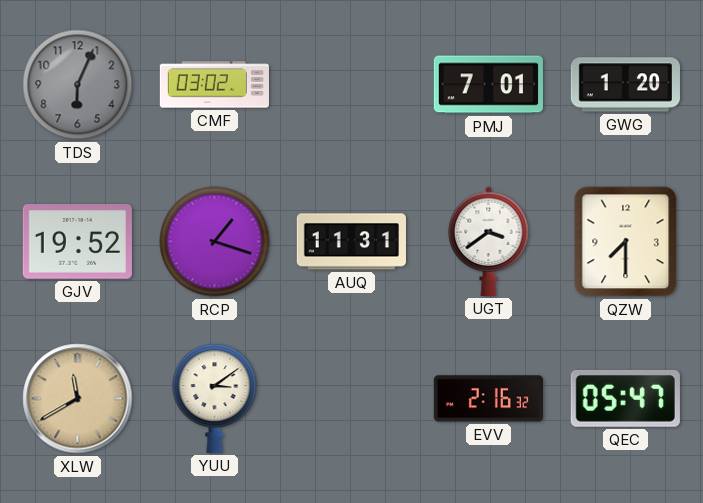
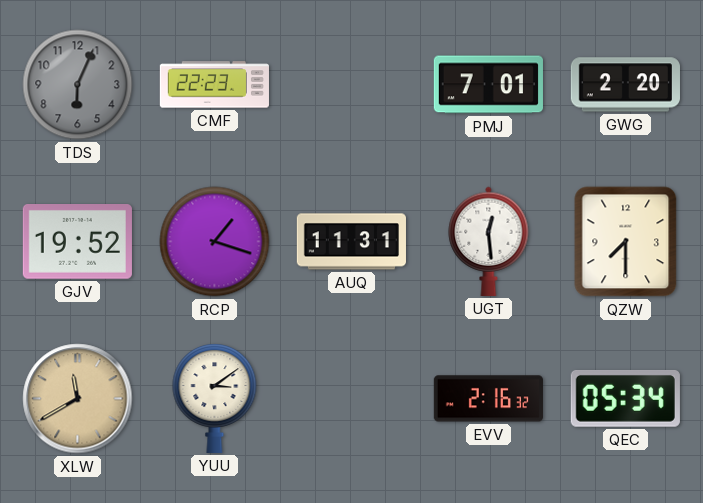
CMF: 03:02 -> 22:23
GWG: 1:20 -> 2:20
UGT: 3:39 -> 12:29
QEC: 05:47 -> 05:34
